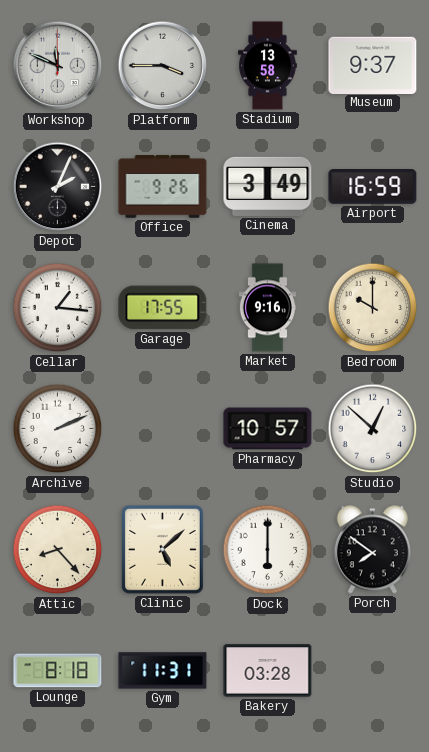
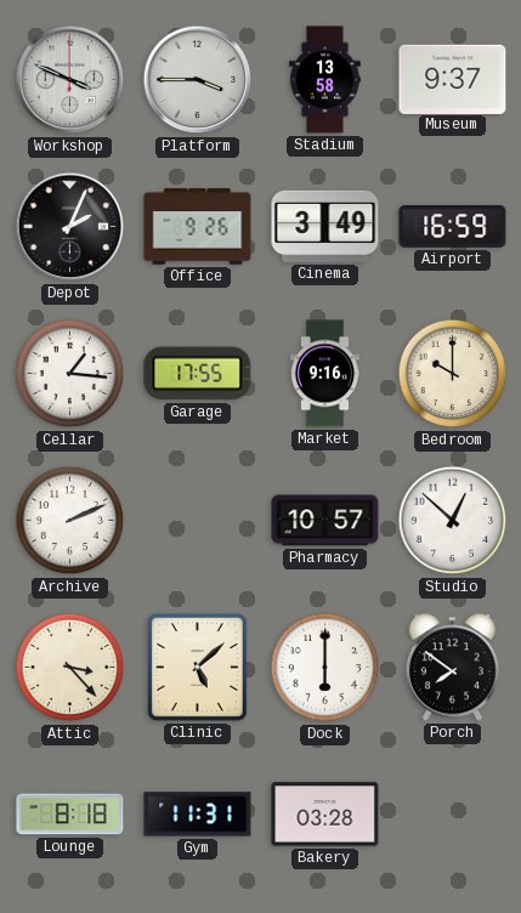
Workshop: 11:49 -> 3:49
Attic: 8:23 -> 3:23
